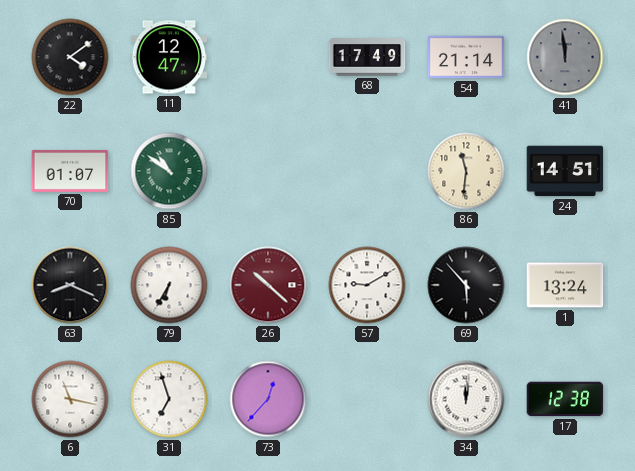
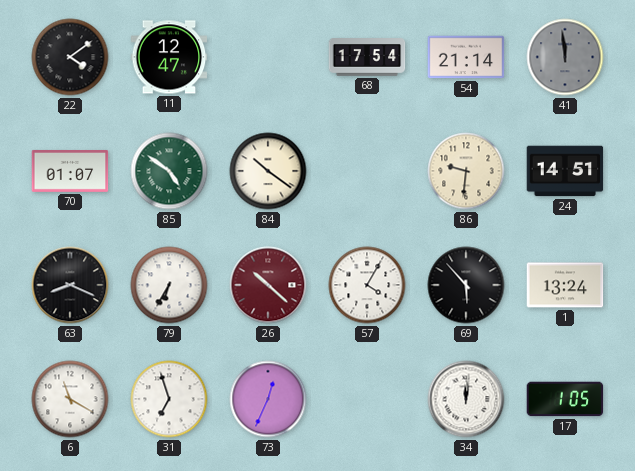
68: 17:49 -> 17:54
85: 10:51 -> 4:51
84: none -> 10:21
86: 11:31 -> 9:31
57: 9:10 -> 4:05
6: 11:17 -> 11:20
73: 12:37 -> 12:34
17: 12:38 -> 1:05
